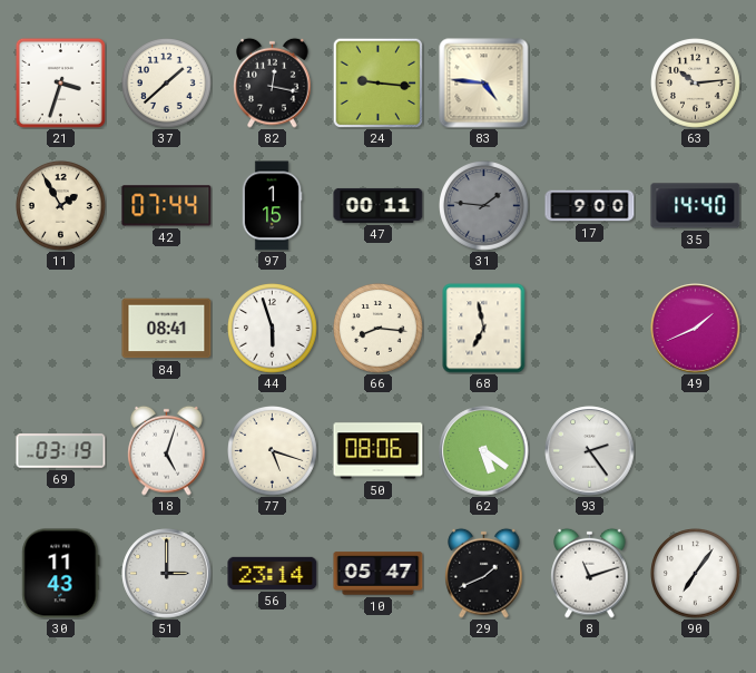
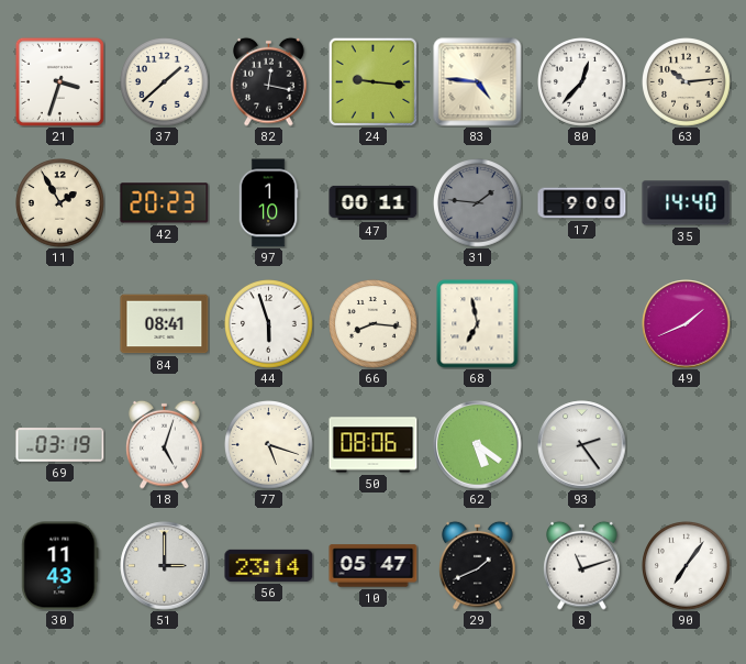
80: none -> 12:37
42: 07:44 -> 20:23
97: 1:15 -> 1:10
